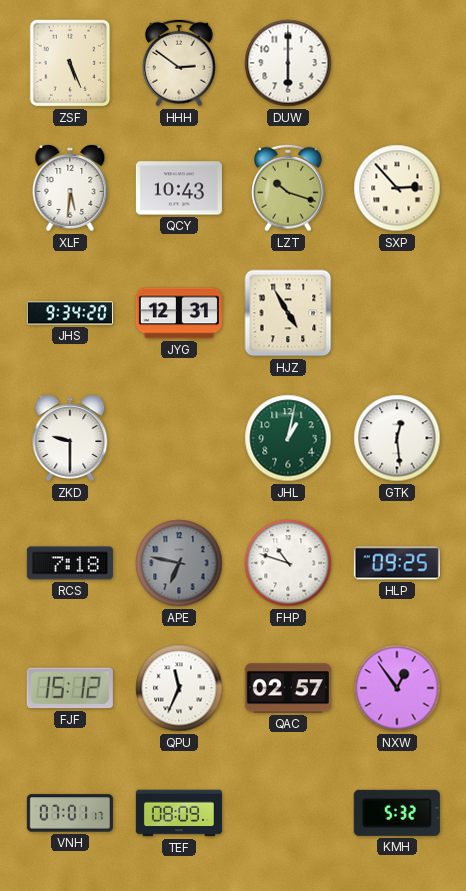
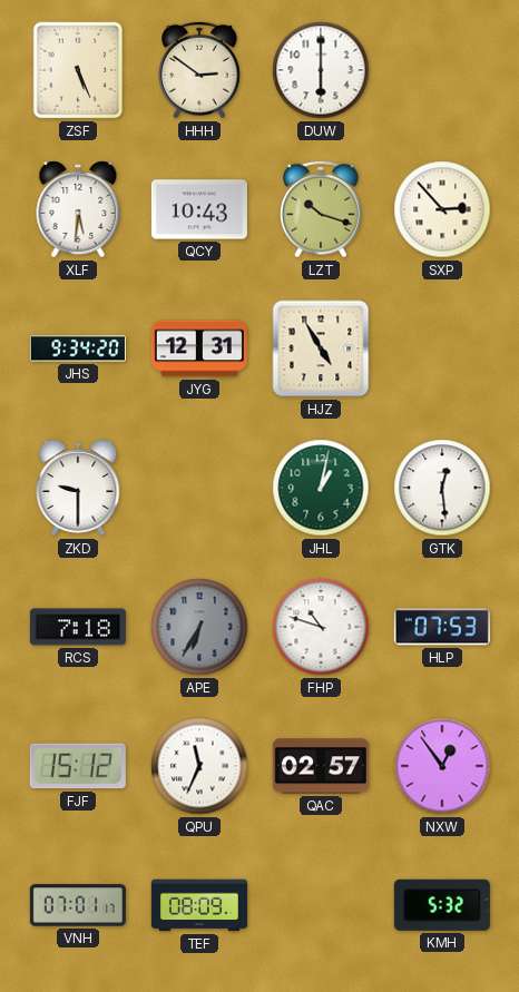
APE: 6:47 -> 6:35
HLP: 09:25 -> 07:53
